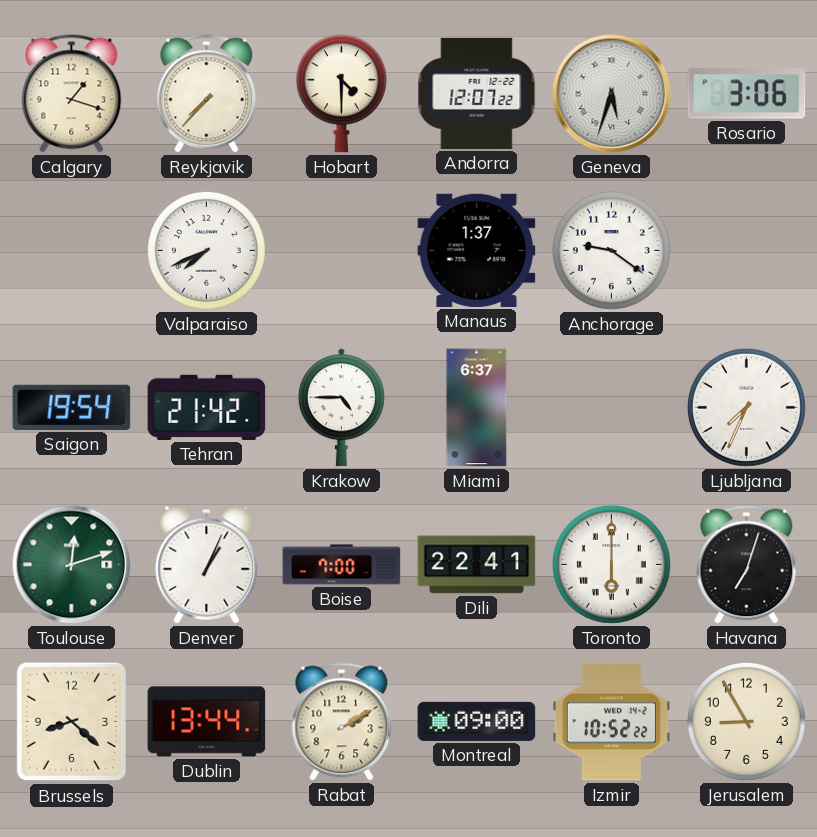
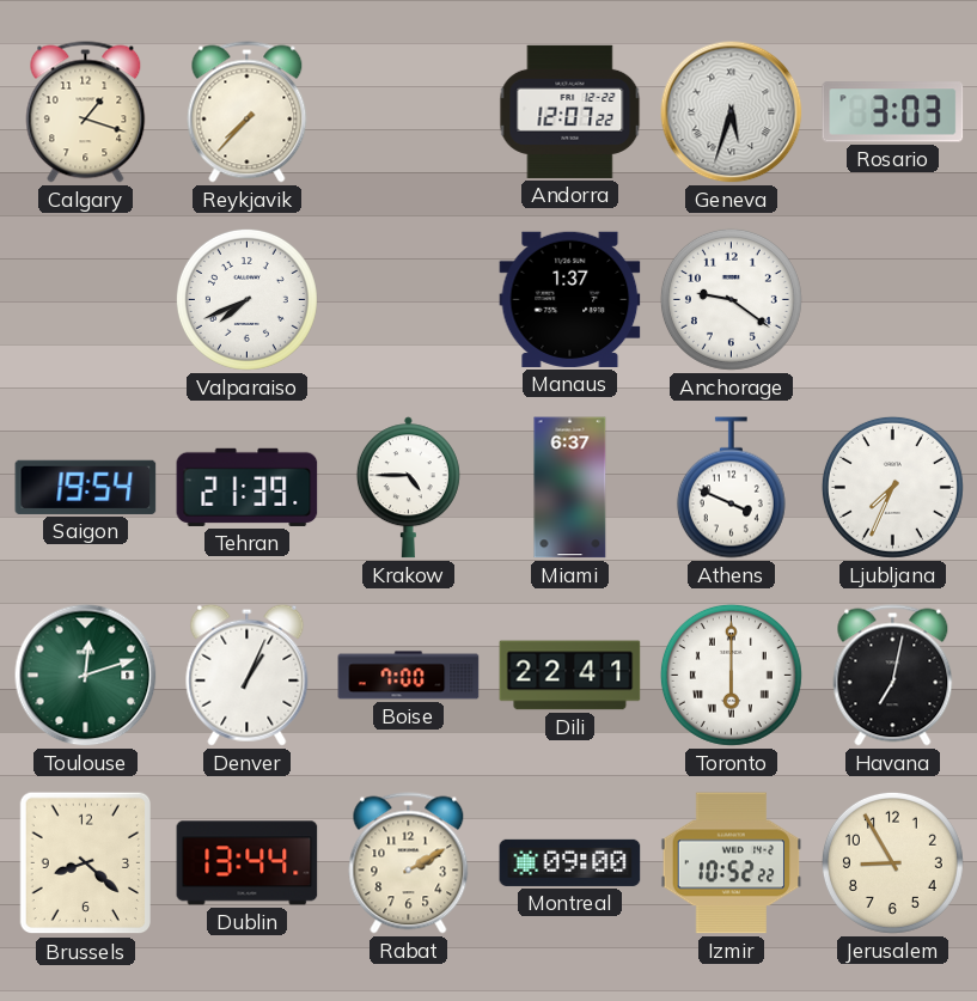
Hobart: 4:30 -> none
Rosario: 3:06 -> 3:03
Tehran: 21:42 -> 21:39
Athens: none -> 3:49
Havana: 7:03 -> 7:02
